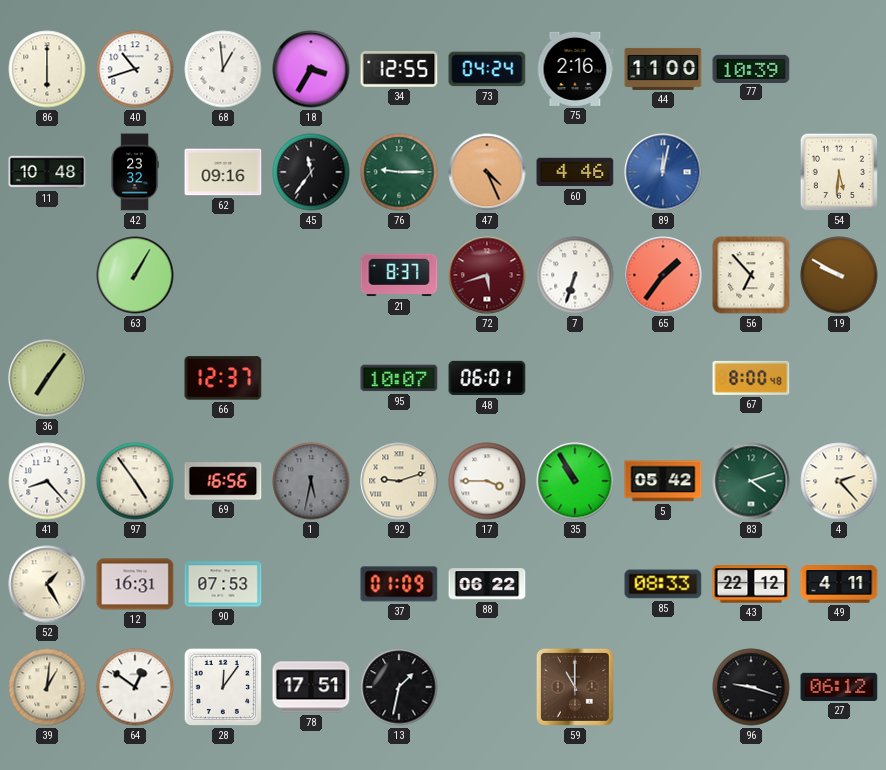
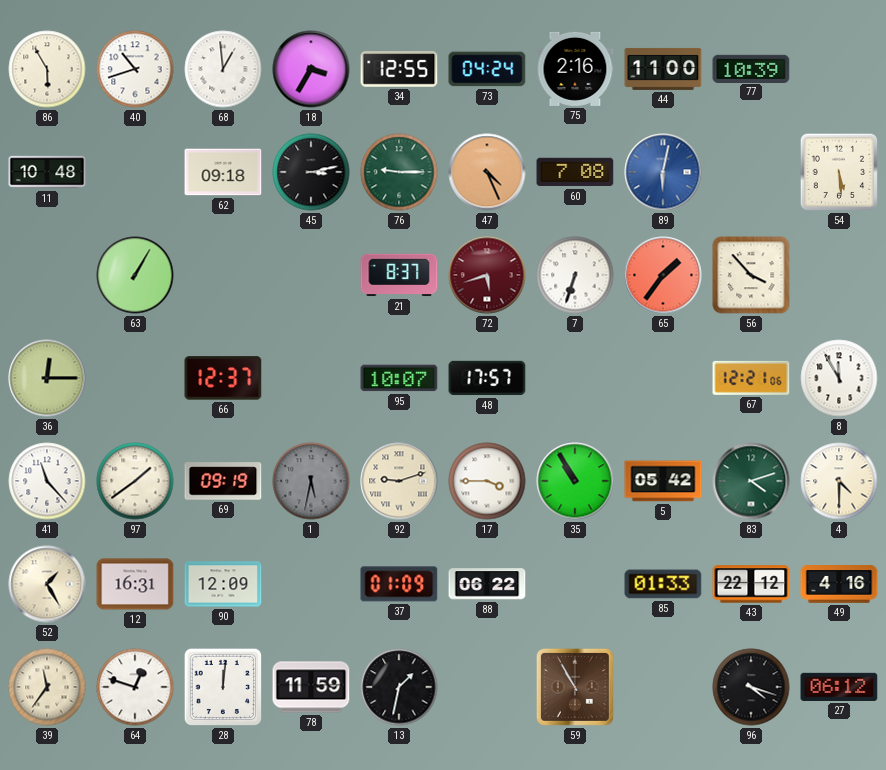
86: 6:00 -> 5:55
42: 23:32 -> none
62: 09:16 -> 09:18
45: 11:36 -> 3:13
60: 4:46 -> 7:08
89: 12:02 -> 6:02
54: 5:31 -> 5:29
56: 6:53 -> 3:53
19: 9:50 -> none
36: 7:06 -> 12:15
48: 06:01 -> 17:57
67: 8:00 -> 12:21
8: none -> 11:55
41: 8:23 -> 11:23
97: 4:54 -> 1:39
69: 16:56 -> 09:19
4: 2:23 -> 4:30
90: 07:53 -> 12:09
85: 08:33 -> 01:33
49: 4:11 -> 4:16
39: 1:01 -> 11:36
64: 12:51 -> 12:48
28: 12:06 -> 12:01
78: 17:51 -> 11:59
59: 11:00 -> 10:55
96: 9:18 -> 4:18
